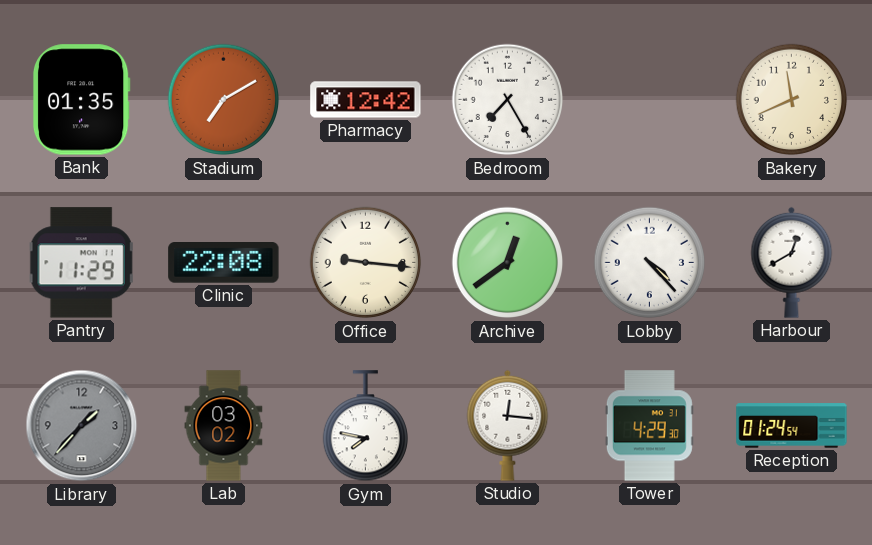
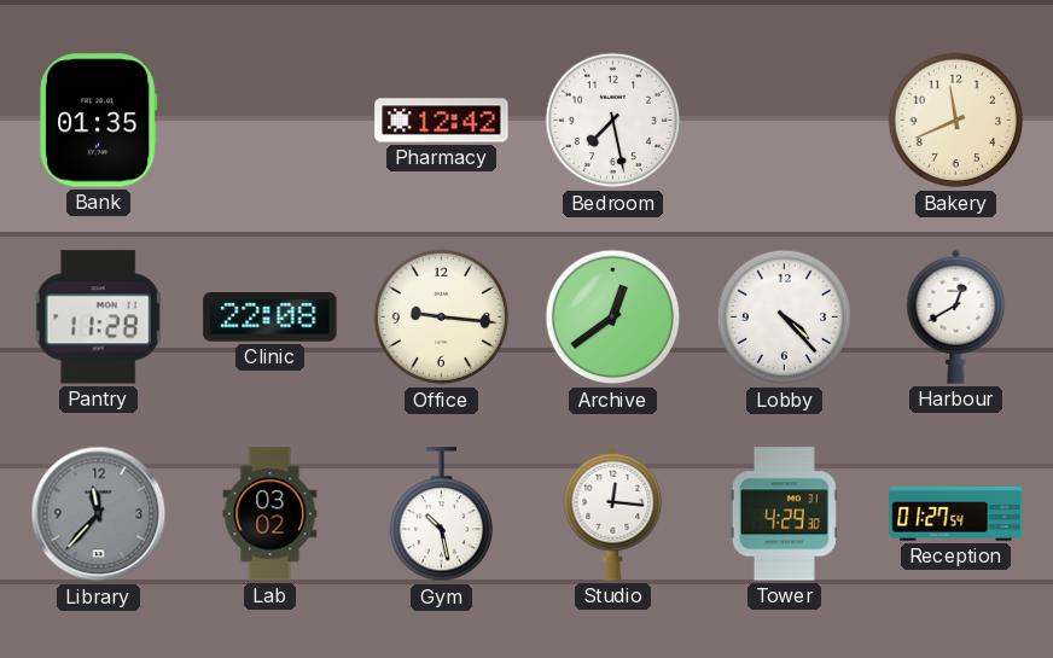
Stadium: 7:10 -> none
Bedroom: 7:25 -> 7:28
Pantry: 11:29 -> 11:28
Library: 1:37 -> 11:37
Gym: 7:47 -> 10:28
Reception: 01:24 -> 01:27
